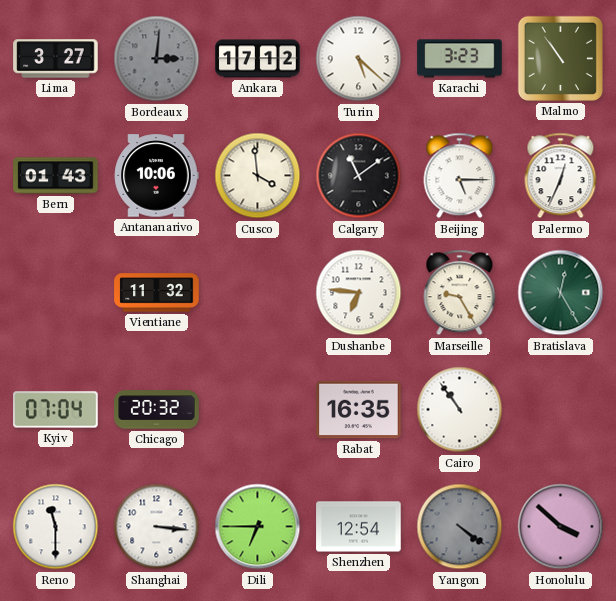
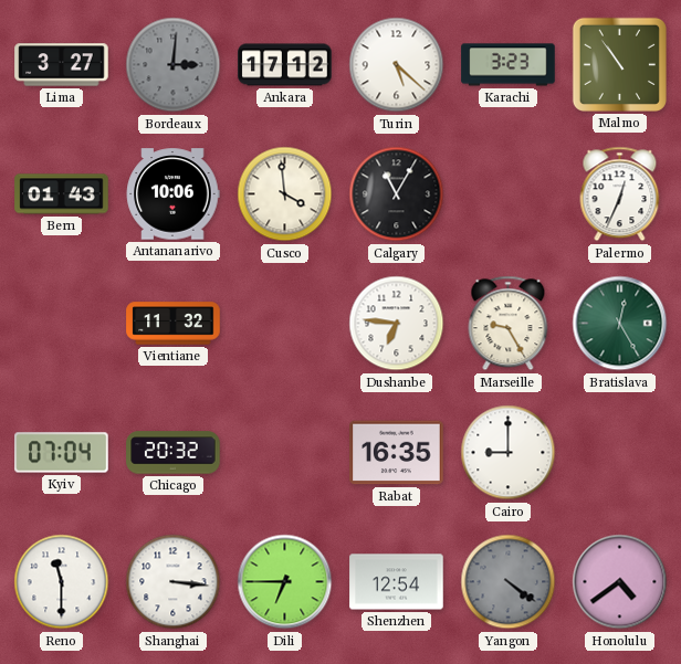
Calgary: 11:09 -> 11:05
Beijing: 5:15 -> none
Cairo: 10:54 -> 9:00
Honolulu: 3:52 -> 4:39
